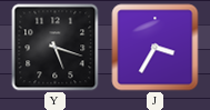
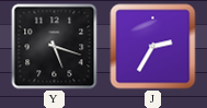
J: 3:35 -> 2:35
